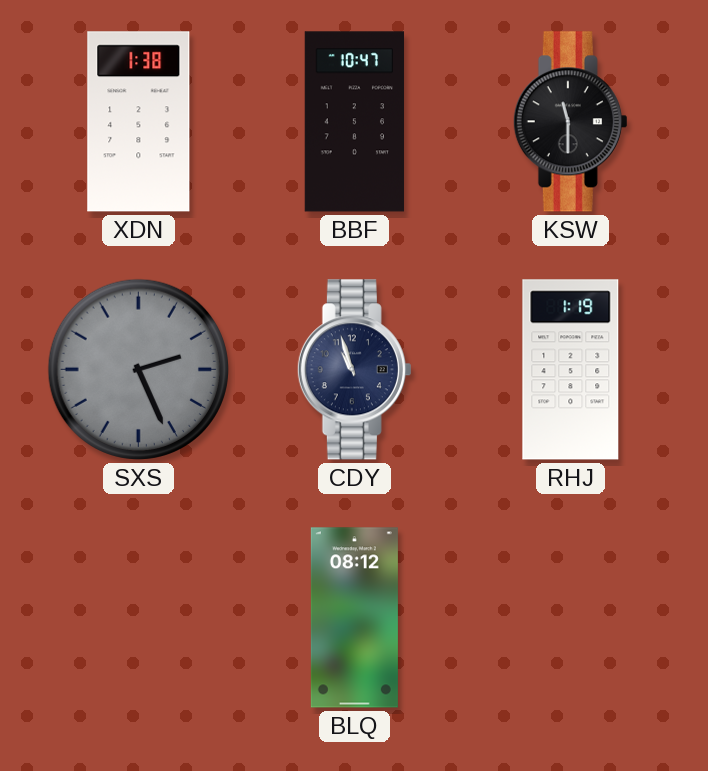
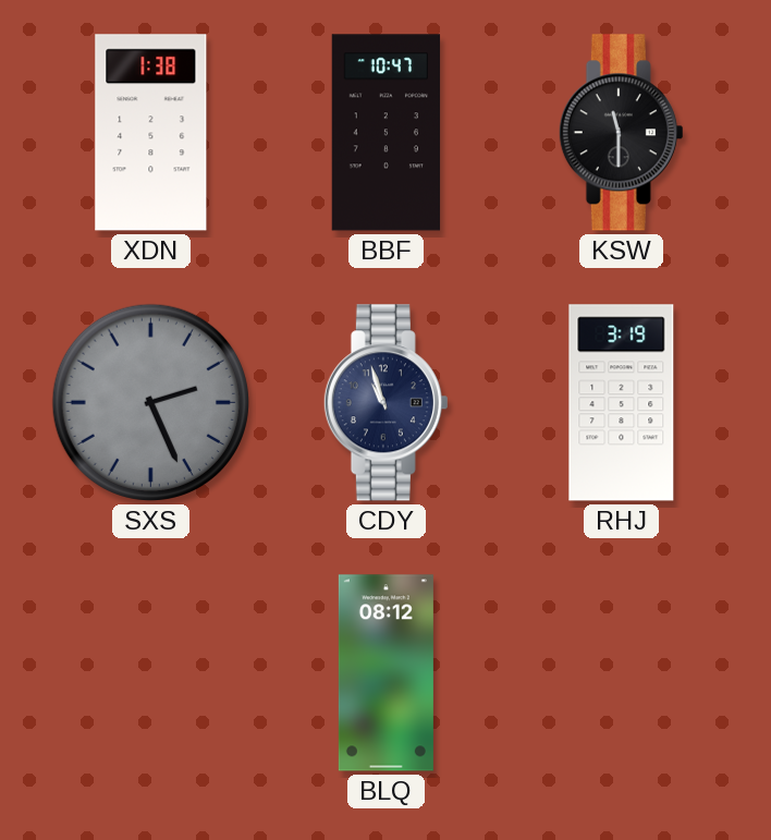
RHJ: 1:19 -> 3:19
